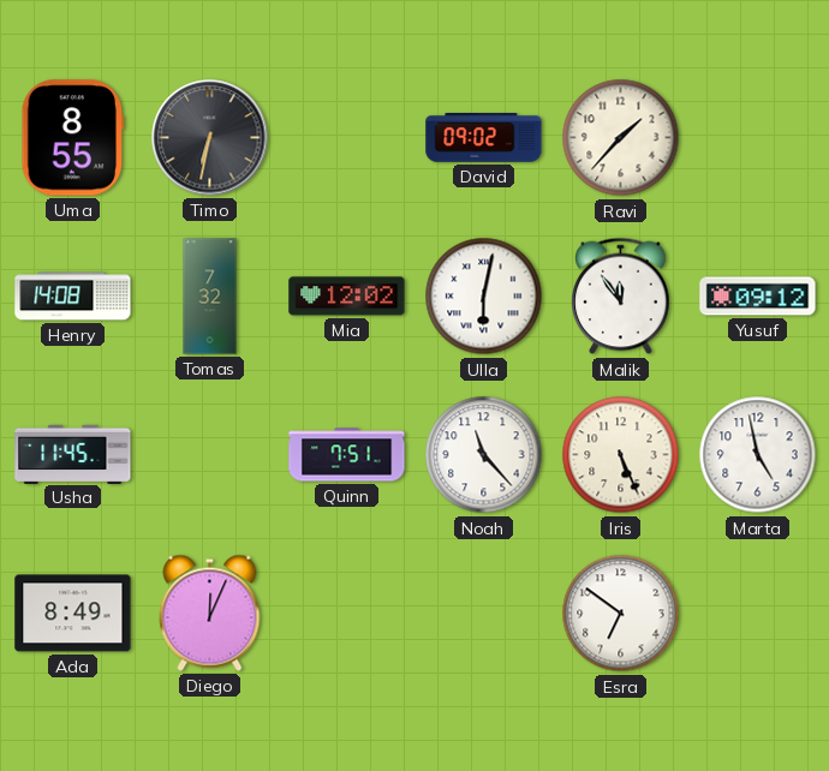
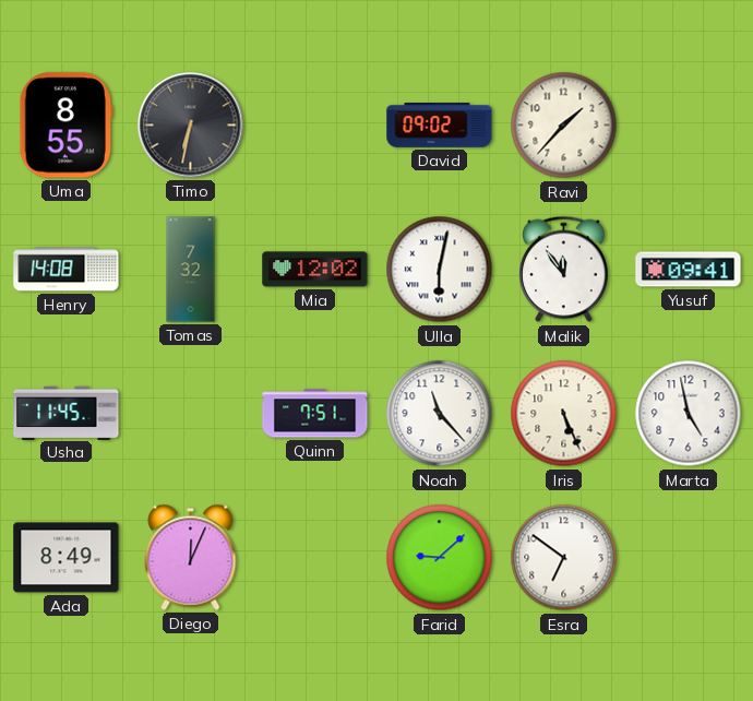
Yusuf: 09:12 -> 09:41
Farid: none -> 9:08
